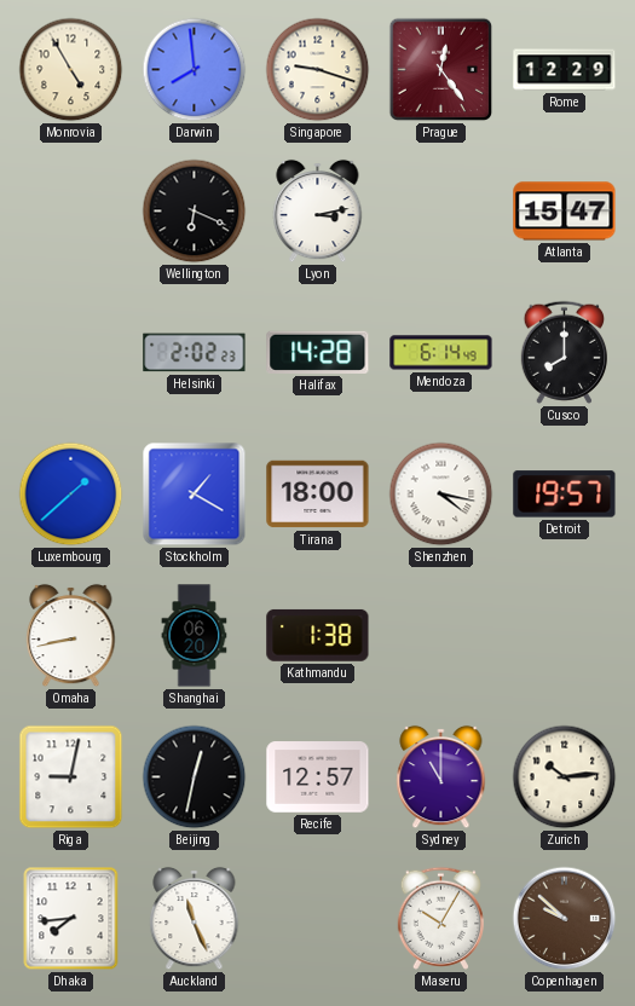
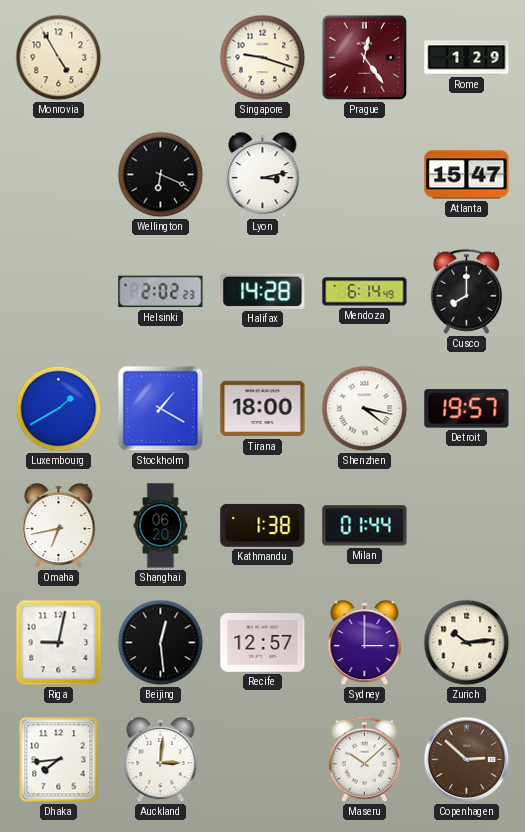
Darwin: 7:59 -> none
Rome: 12:29 -> 1:29
Luxembourg: 1:38 -> 1:40
Omaha: 8:43 -> 6:43
Milan: none -> 01:44
Beijing: 12:32 -> 12:29
Sydney: 11:00 -> 3:00
Auckland: 11:26 -> 3:01
Maseru: 10:05 -> 10:08
Copenhagen: 9:52 -> 2:52
